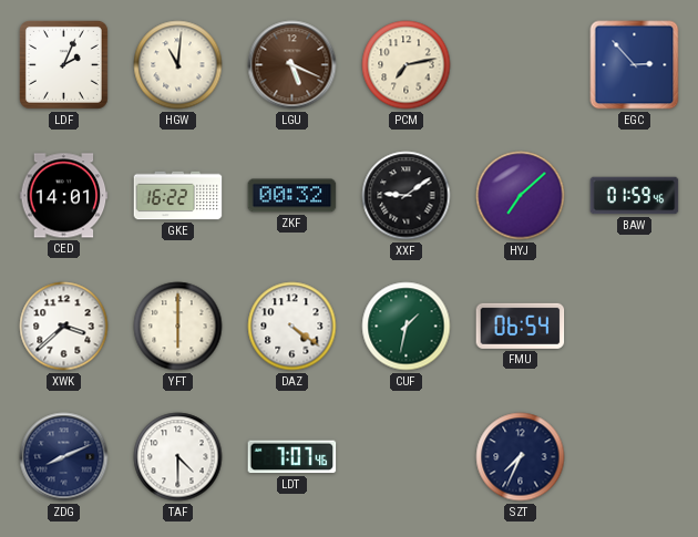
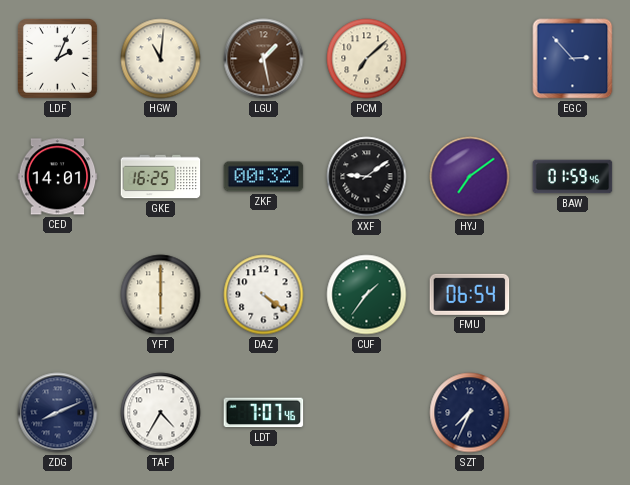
LGU: 5:19 -> 1:28
PCM: 7:13 -> 7:08
GKE: 16:22 -> 16:25
HYJ: 7:08 -> 7:09
XWK: 3:38 -> none
CUF: 1:32 -> 1:36
TAF: 4:30 -> 4:35
